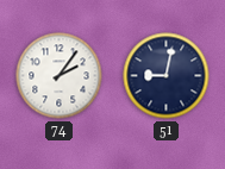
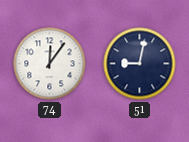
74: 2:06 -> 12:06
